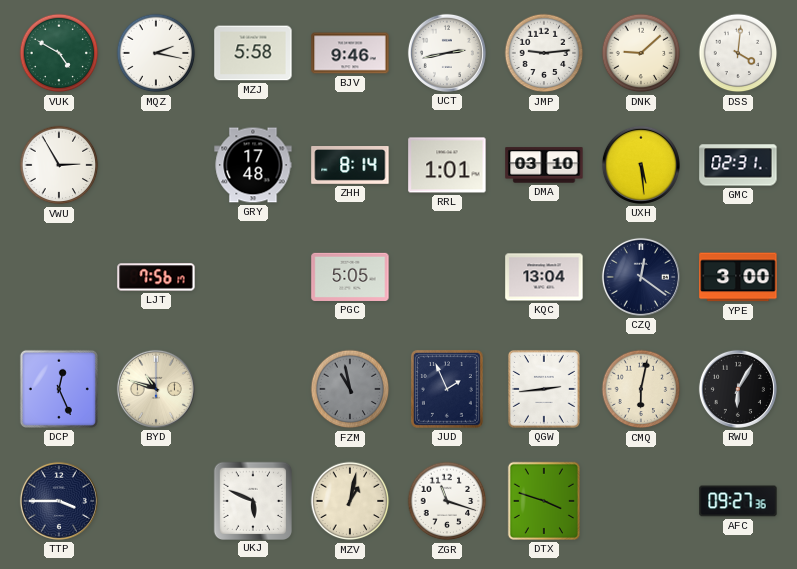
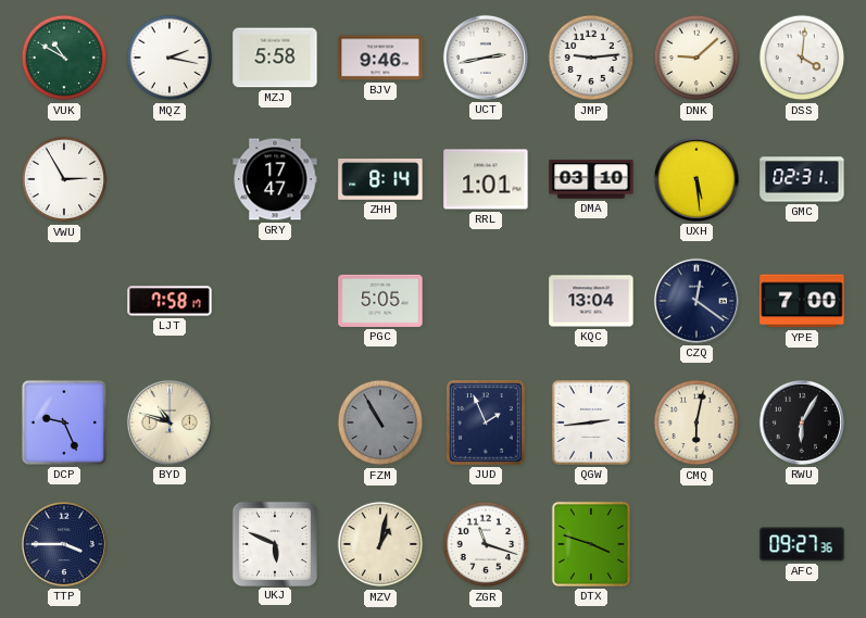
VUK: 4:50 -> 10:50
GRY: 17:48 -> 17:47
LJT: 7:56 -> 7:58
YPE: 3:00 -> 7:00
DCP: 12:26 -> 9:26
FZM: 10:58 -> 10:55
